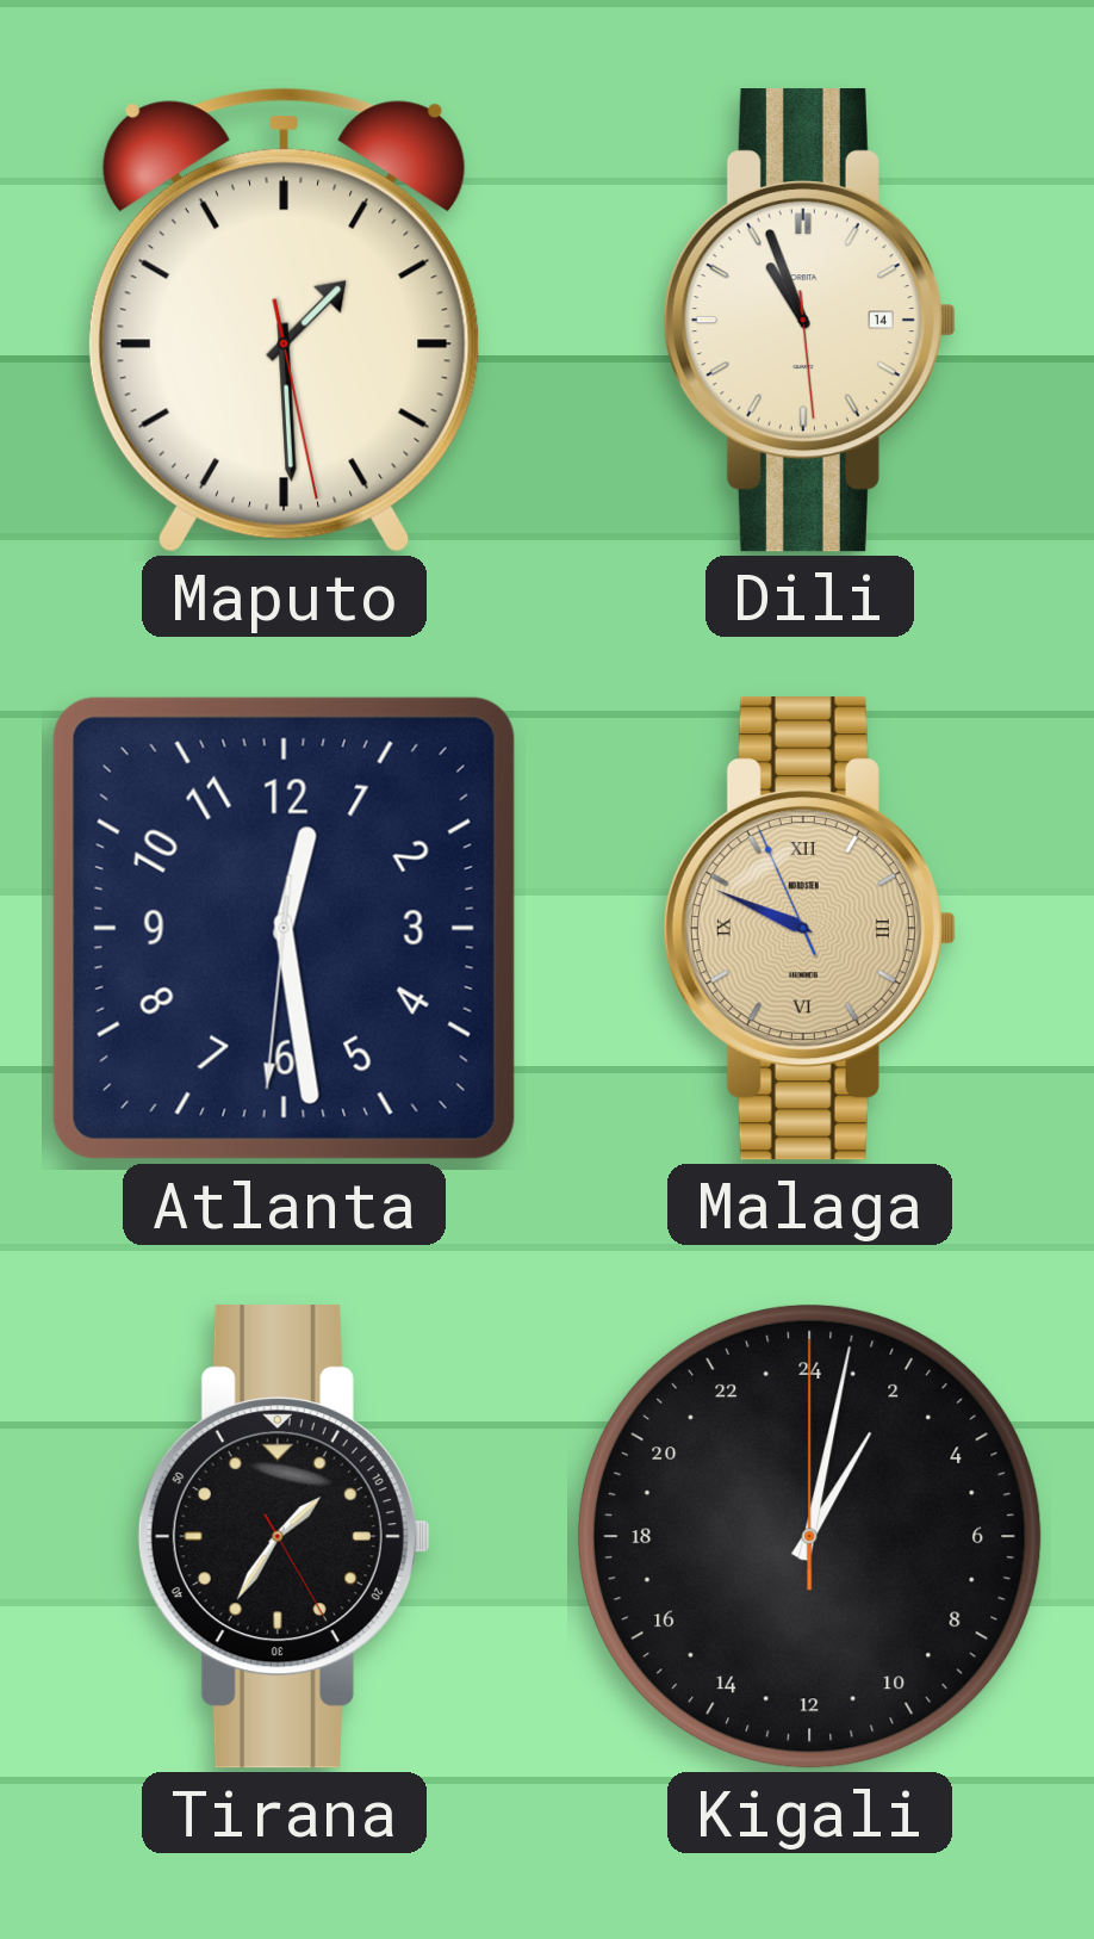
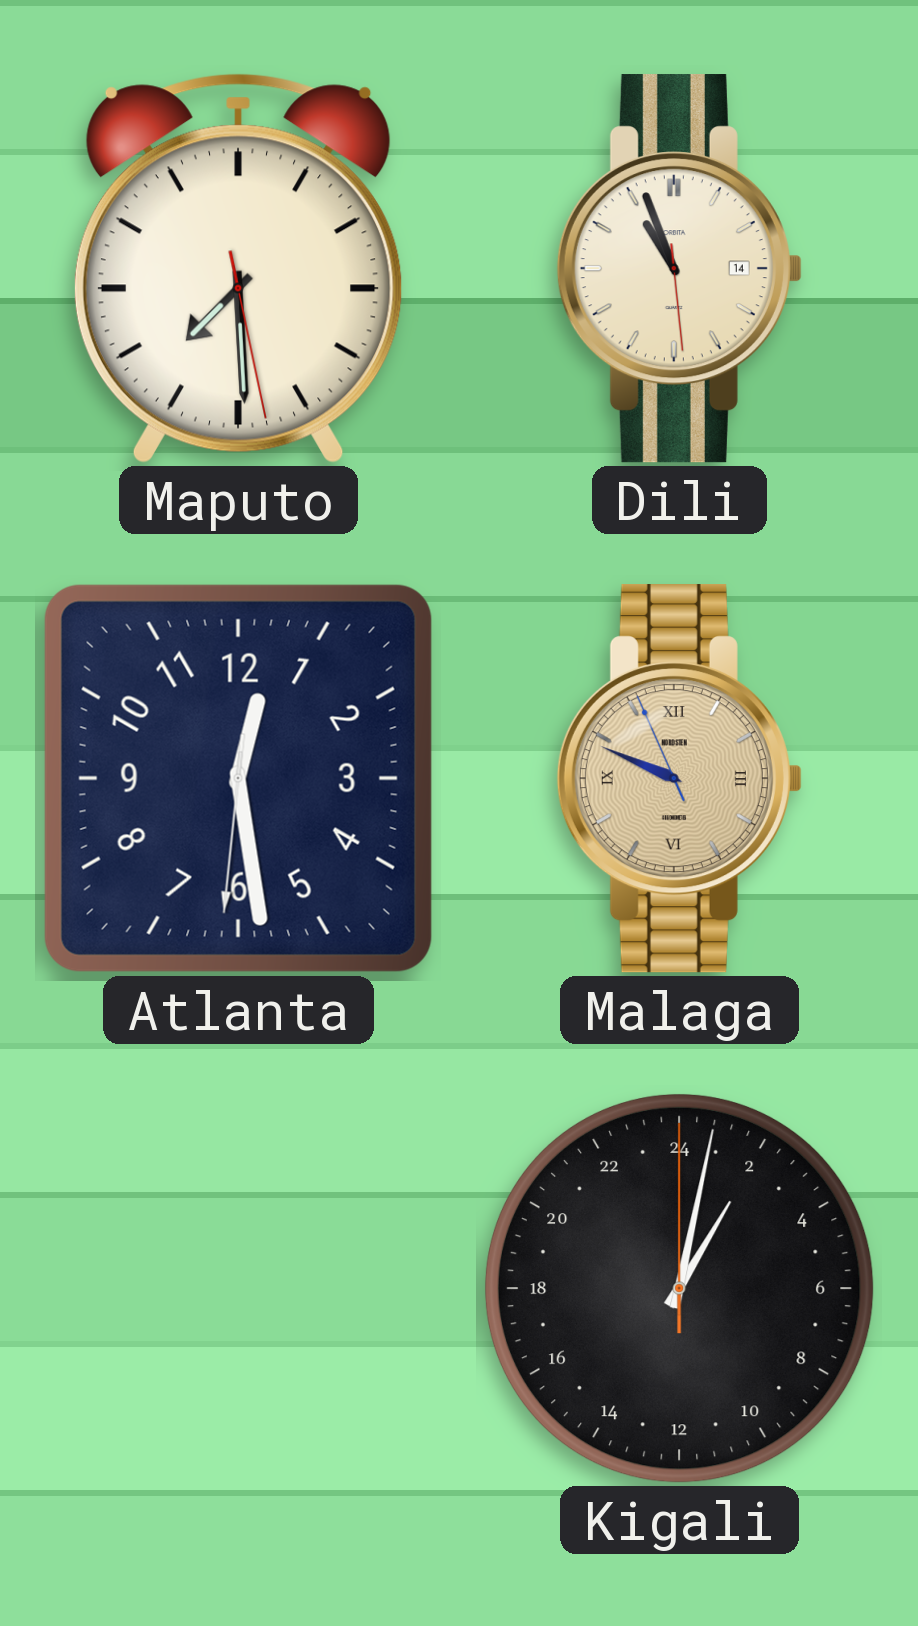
Maputo: 1:29 -> 7:29
Tirana: 1:35 -> none
